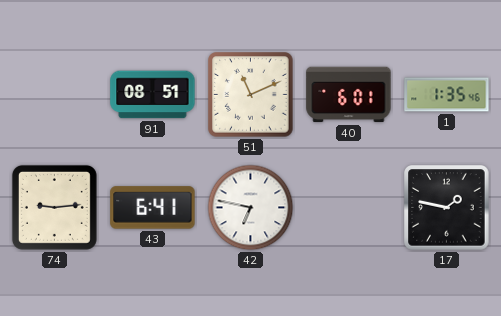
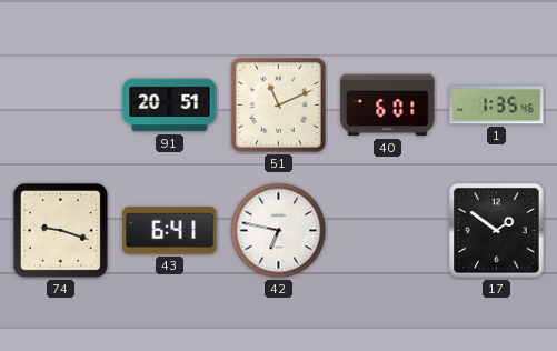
91: 08:51 -> 20:51
74: 9:14 -> 9:18
17: 1:47 -> 1:51
